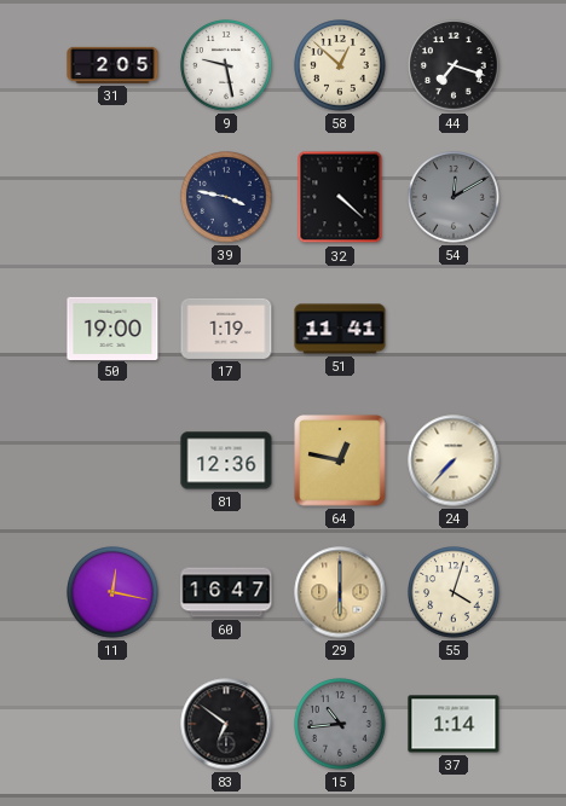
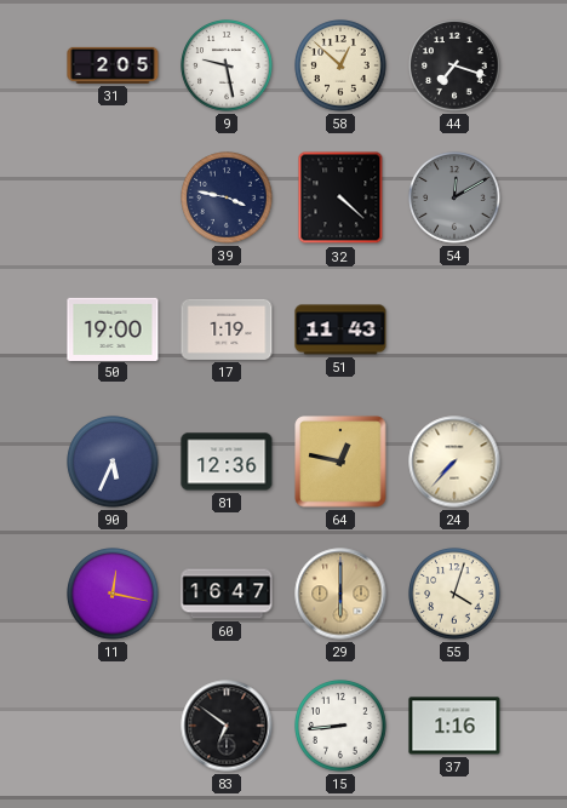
51: 11:41 -> 11:43
90: none -> 5:34
15: 10:44 -> 8:44
15 dial: grey -> white
37: 1:14 -> 1:16
